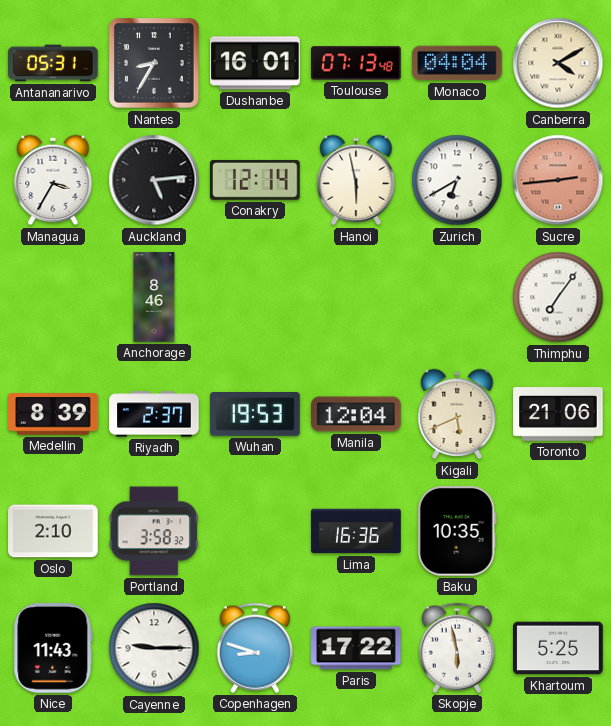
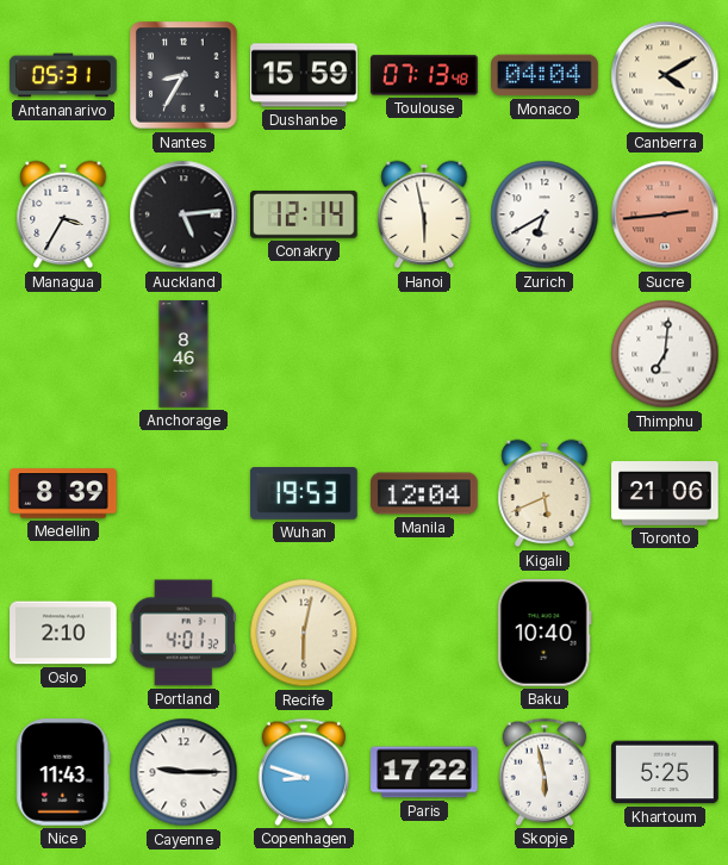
Dushanbe: 16:01 -> 15:59
Thimphu: 7:06 -> 7:01
Riyadh: 2:37 -> none
Portland: 3:58 -> 4:01
Recife: none -> 6:02
Lima: 16:36 -> none
Baku: 10:35 -> 10:40
